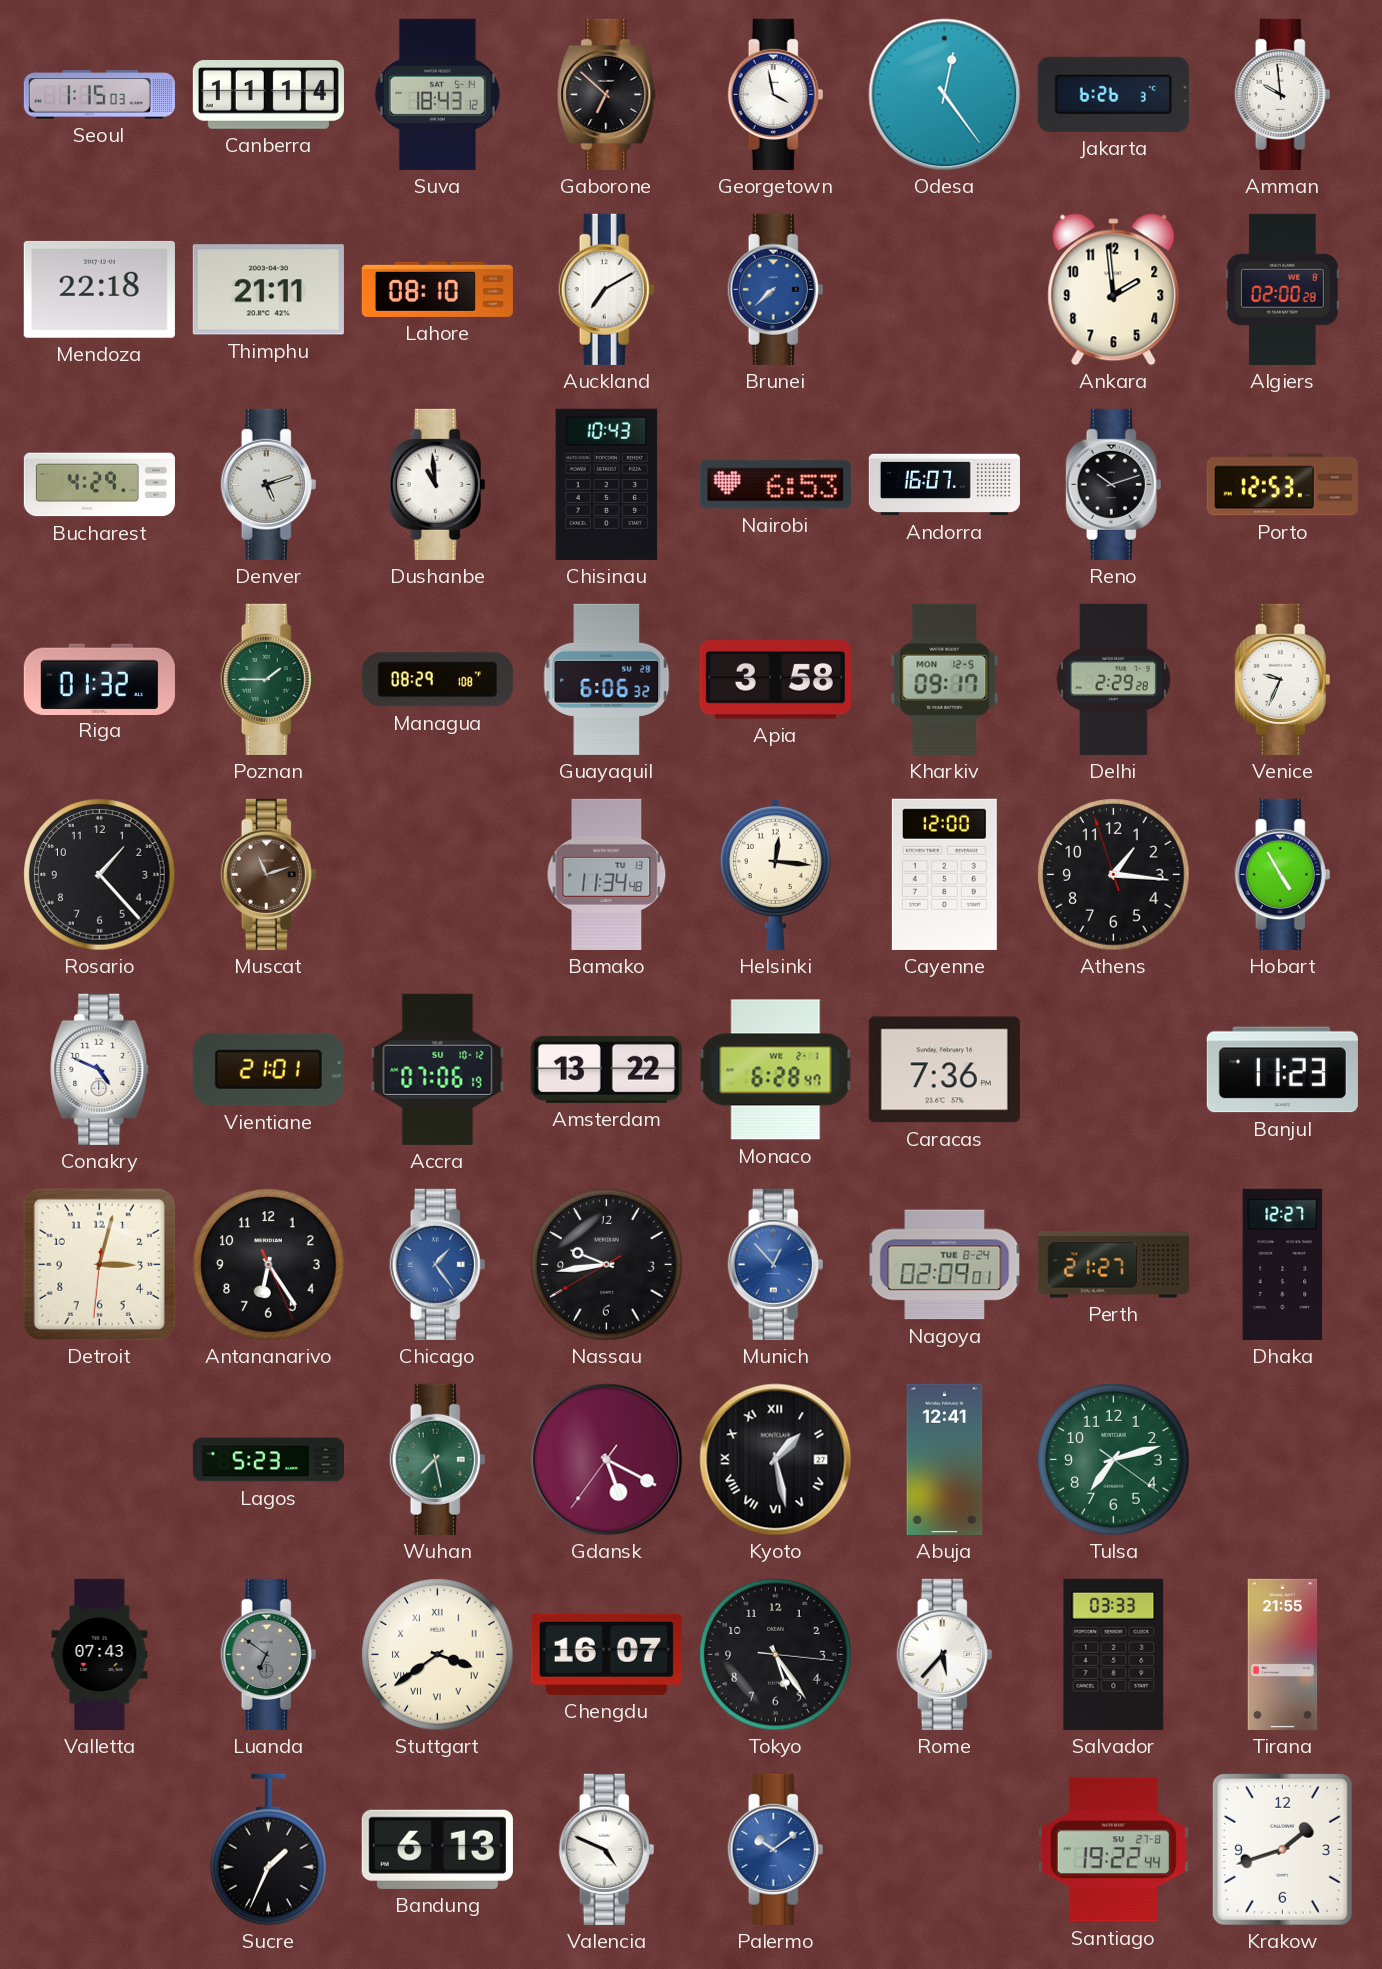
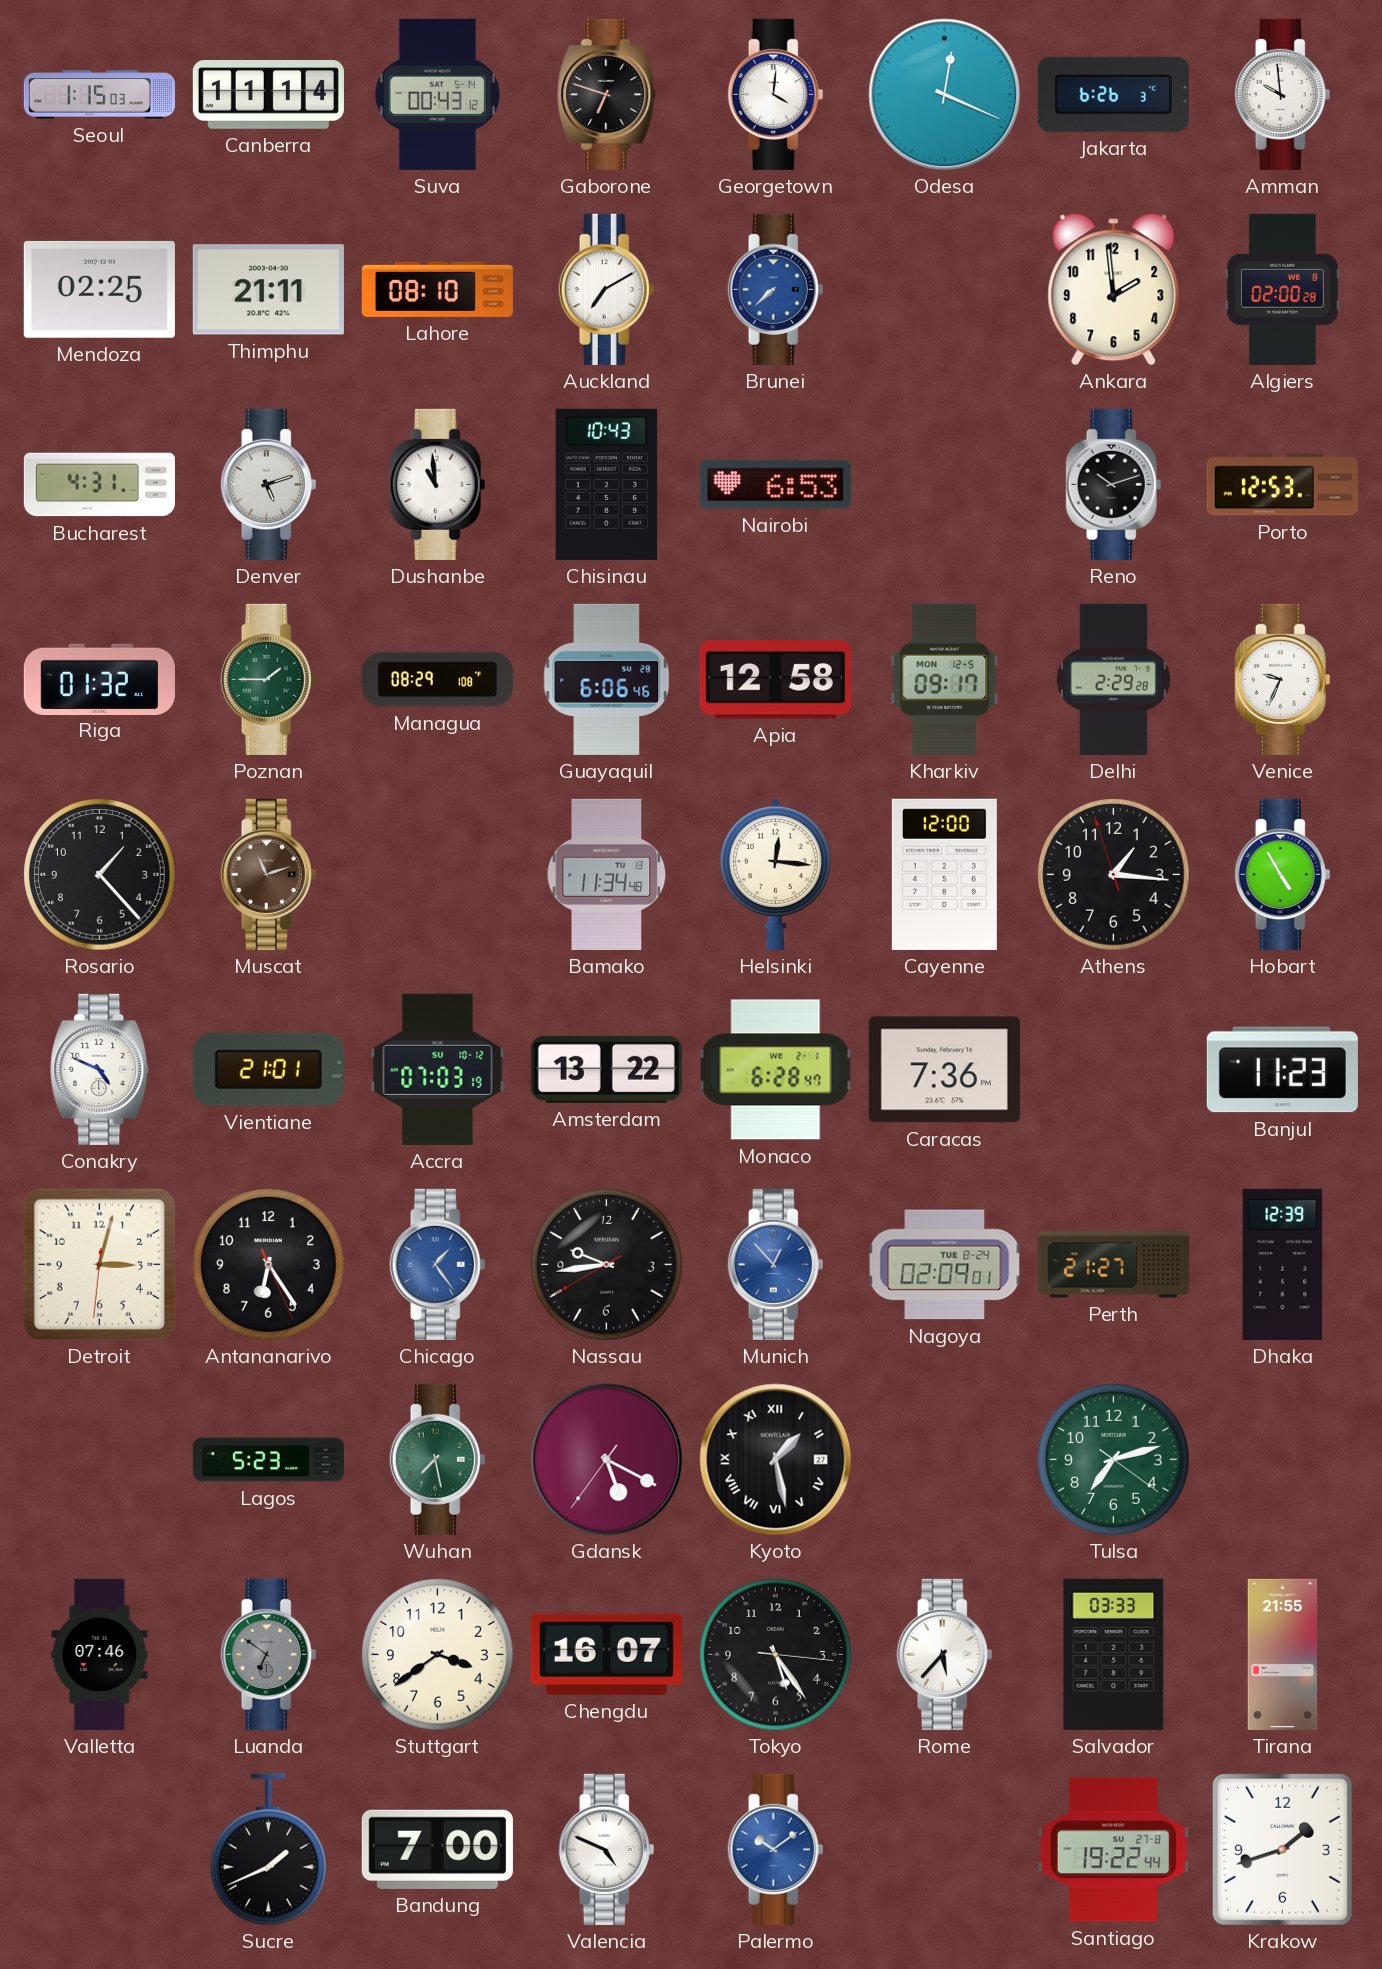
Suva: 18:43 -> 00:43
Gaborone: 6:52 -> 6:48
Georgetown: 3:58 -> 4:01
Odesa: 12:24 -> 12:19
Mendoza: 22:18 -> 02:25
Bucharest: 4:29 -> 4:31
Andorra: 16:07 -> none
Guayaquil: 6:06:32 -> 6:06:46
Apia: 3:58 -> 12:58
Accra: 07:06 -> 07:03
Dhaka: 12:27 -> 12:39
Abuja: 12:41 -> none
Valletta: 07:43 -> 07:46
Stuttgart numerals: Roman -> Arabic
Sucre: 1:34 -> 1:41
Bandung: 6:13 -> 7:00
